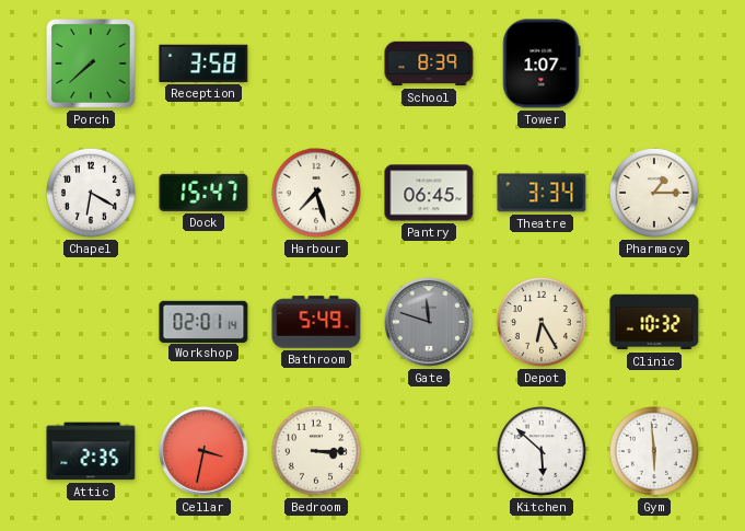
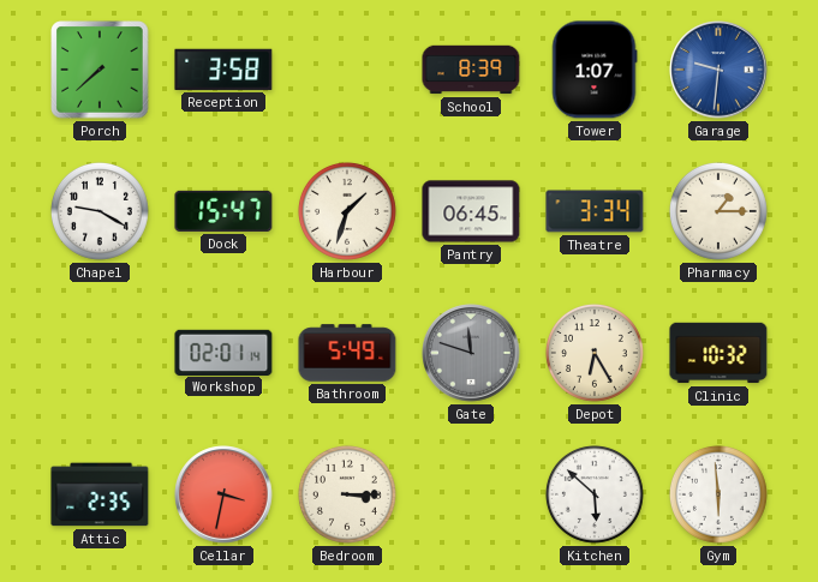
Garage: none -> 9:31
Chapel: 6:20 -> 9:20
Harbour: 7:27 -> 1:33
